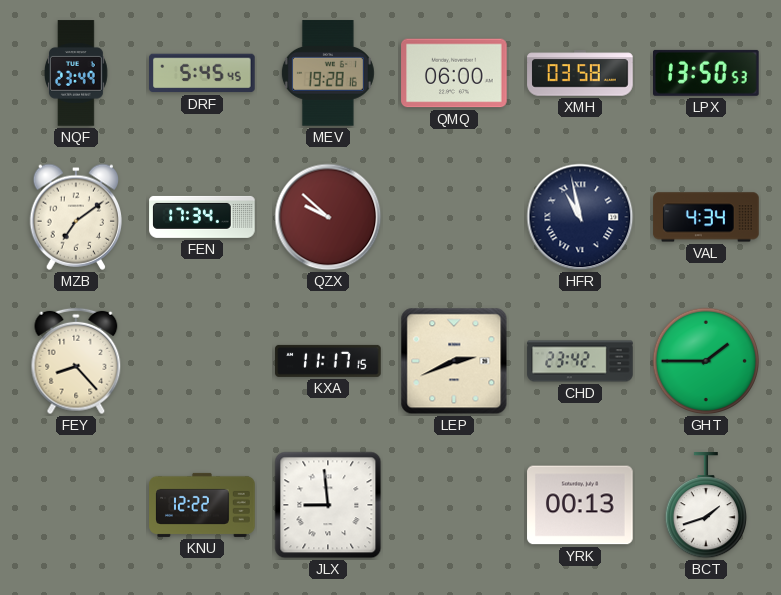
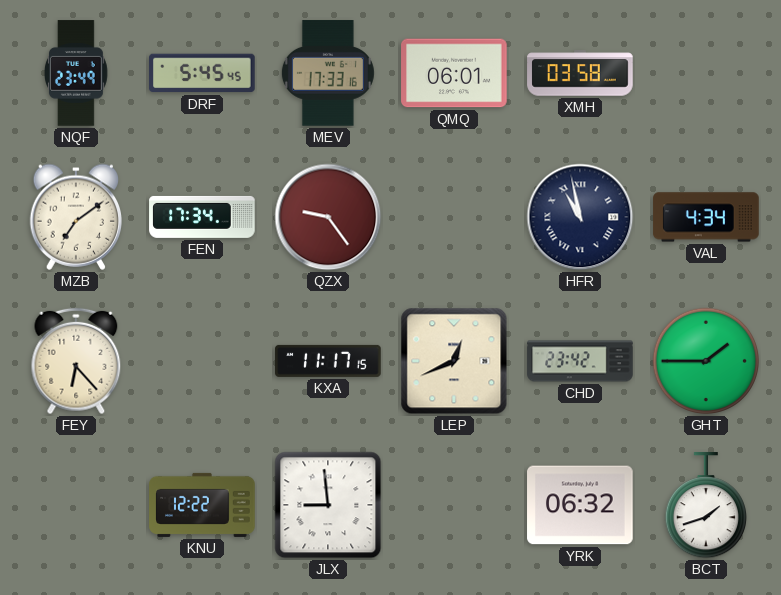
MEV: 19:28 -> 17:33
QMQ: 06:00 -> 06:01
LPX: 13:50 -> none
QZX: 9:52 -> 9:24
FEY: 8:23 -> 6:23
LEP: 2:41 -> 12:41
YRK: 00:13 -> 06:32
